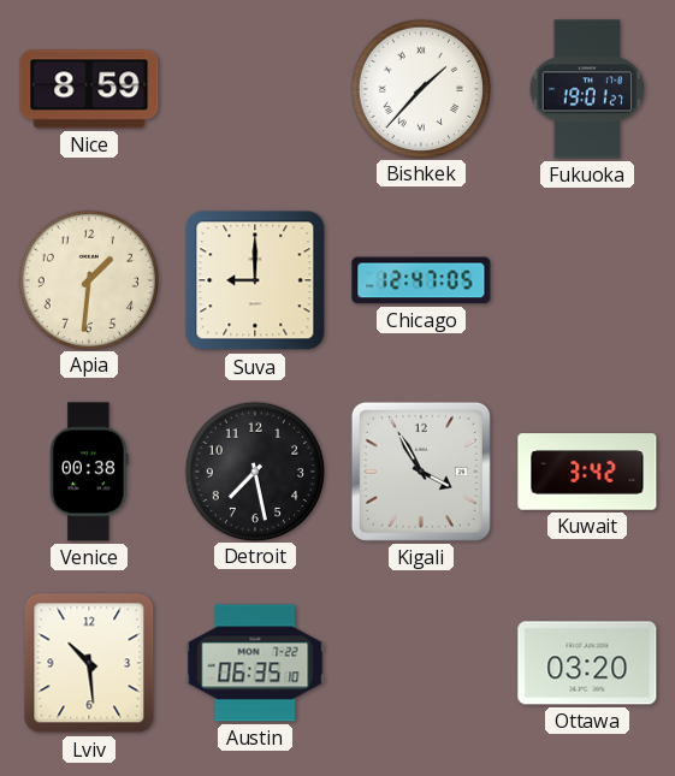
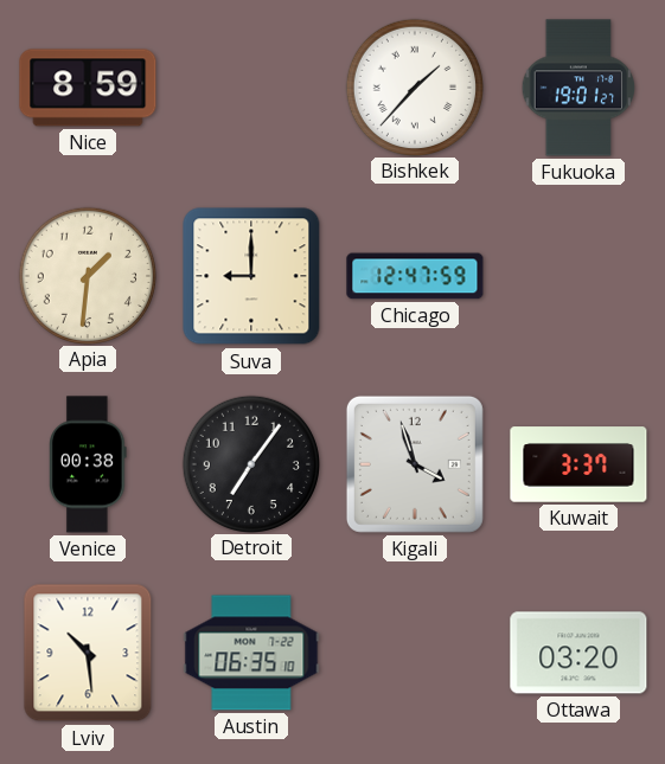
Chicago: 12:47:05 -> 12:47:59
Detroit: 7:28 -> 7:06
Kigali: 3:55 -> 3:57
Kuwait: 3:42 -> 3:37
